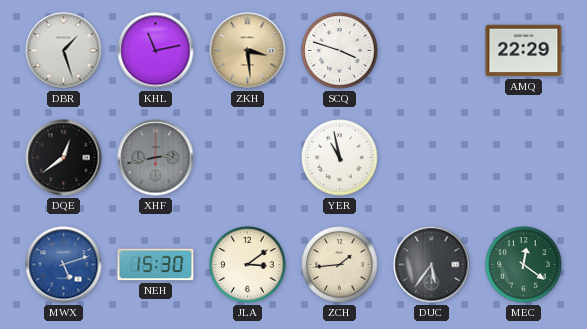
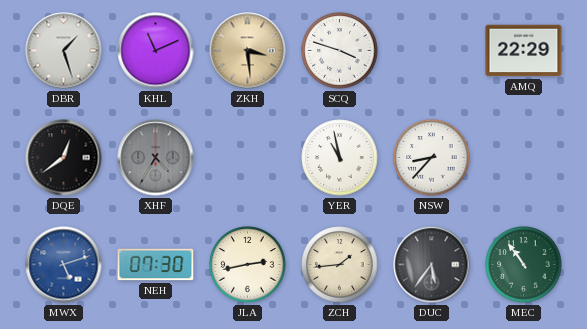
KHL: 11:13 -> 11:11
XHF: 2:43 -> 4:35
NSW: none -> 8:37
NEH: 15:30 -> 07:30
JLA: 3:09 -> 2:43
MEC: 12:21 -> 10:54
